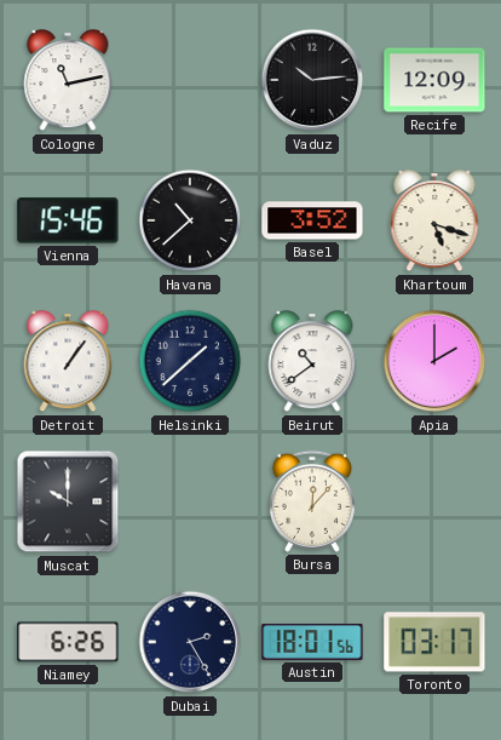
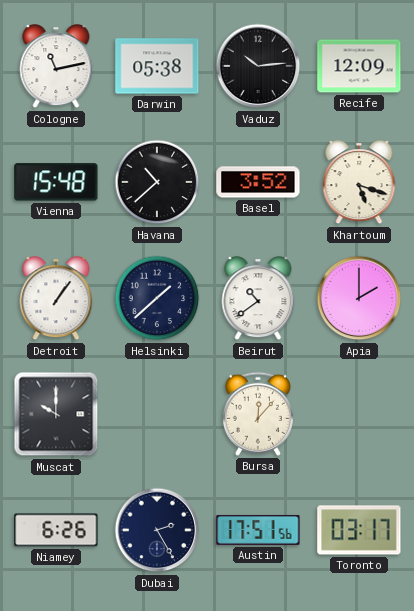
Darwin: none -> 05:38
Vienna: 15:46 -> 15:48
Austin: 18:01 -> 17:51
